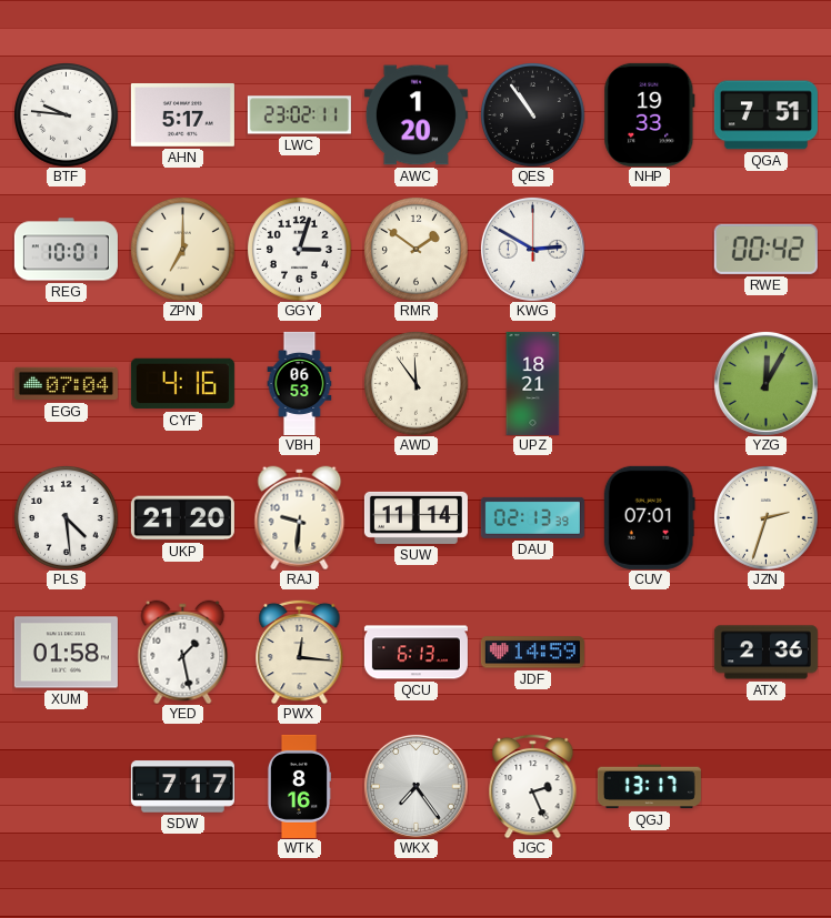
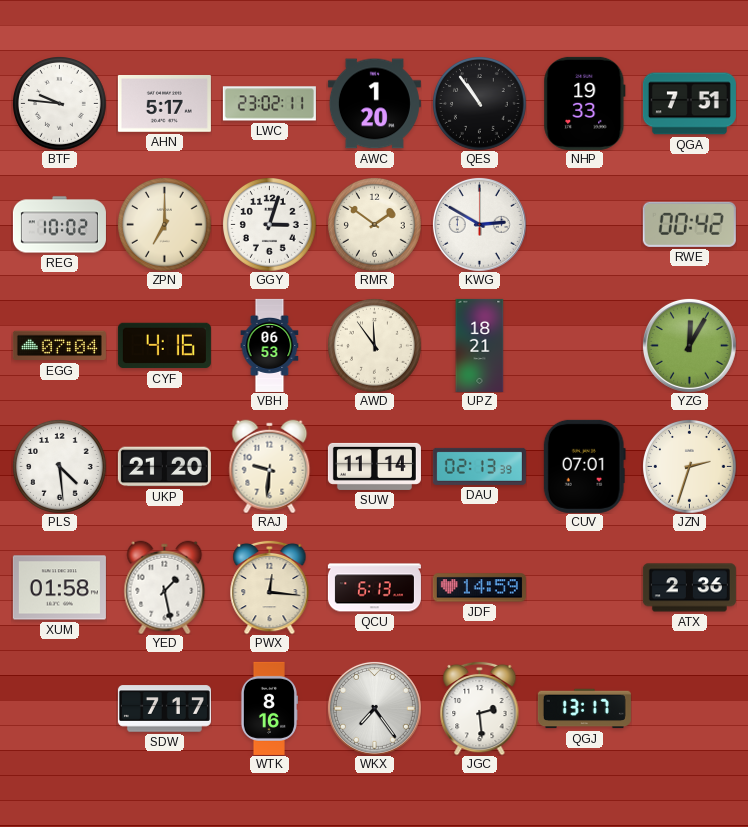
REG: 10:01 -> 10:02
JGC: 2:26 -> 2:29
